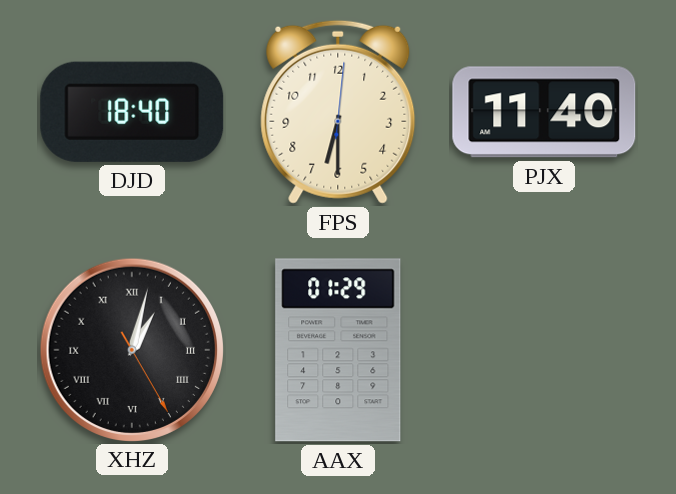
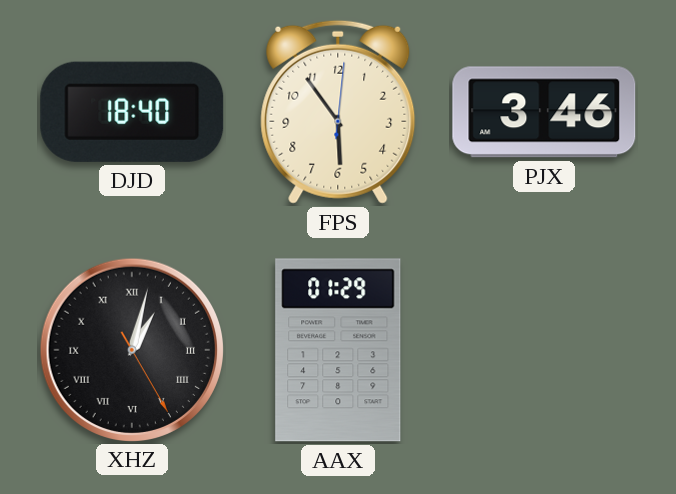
FPS: 6:30 -> 5:54
PJX: 11:40 -> 3:46
